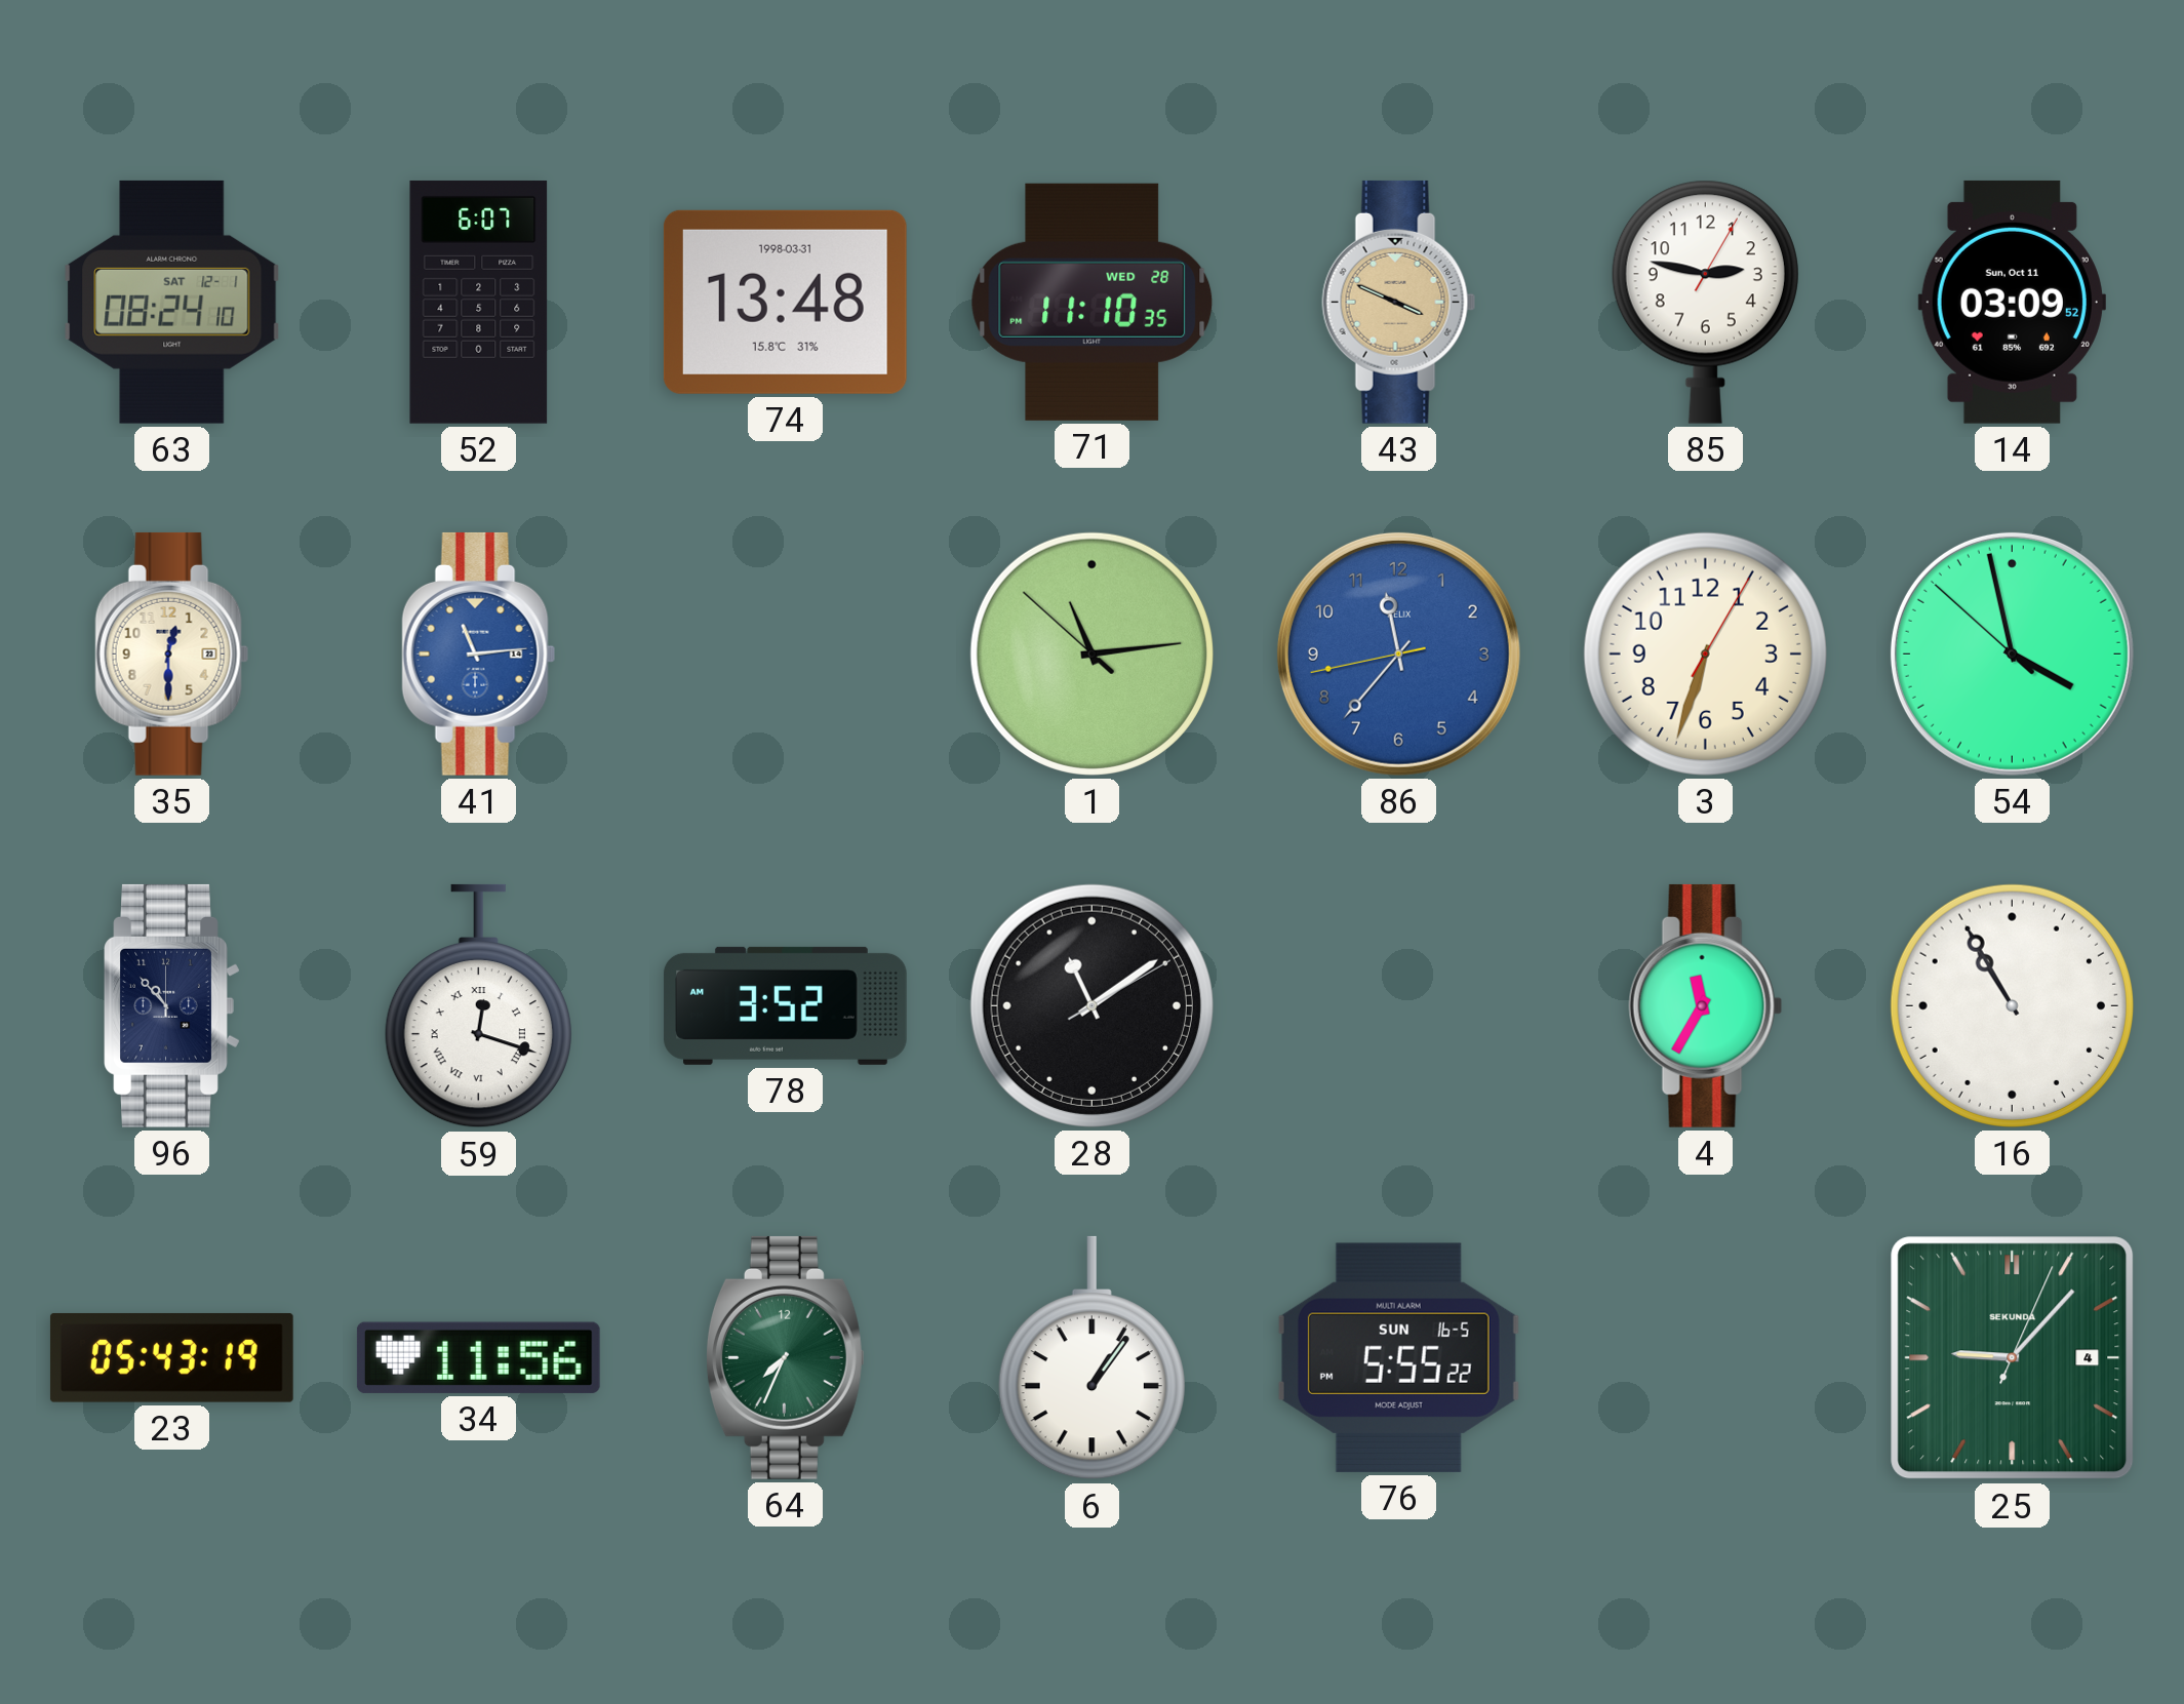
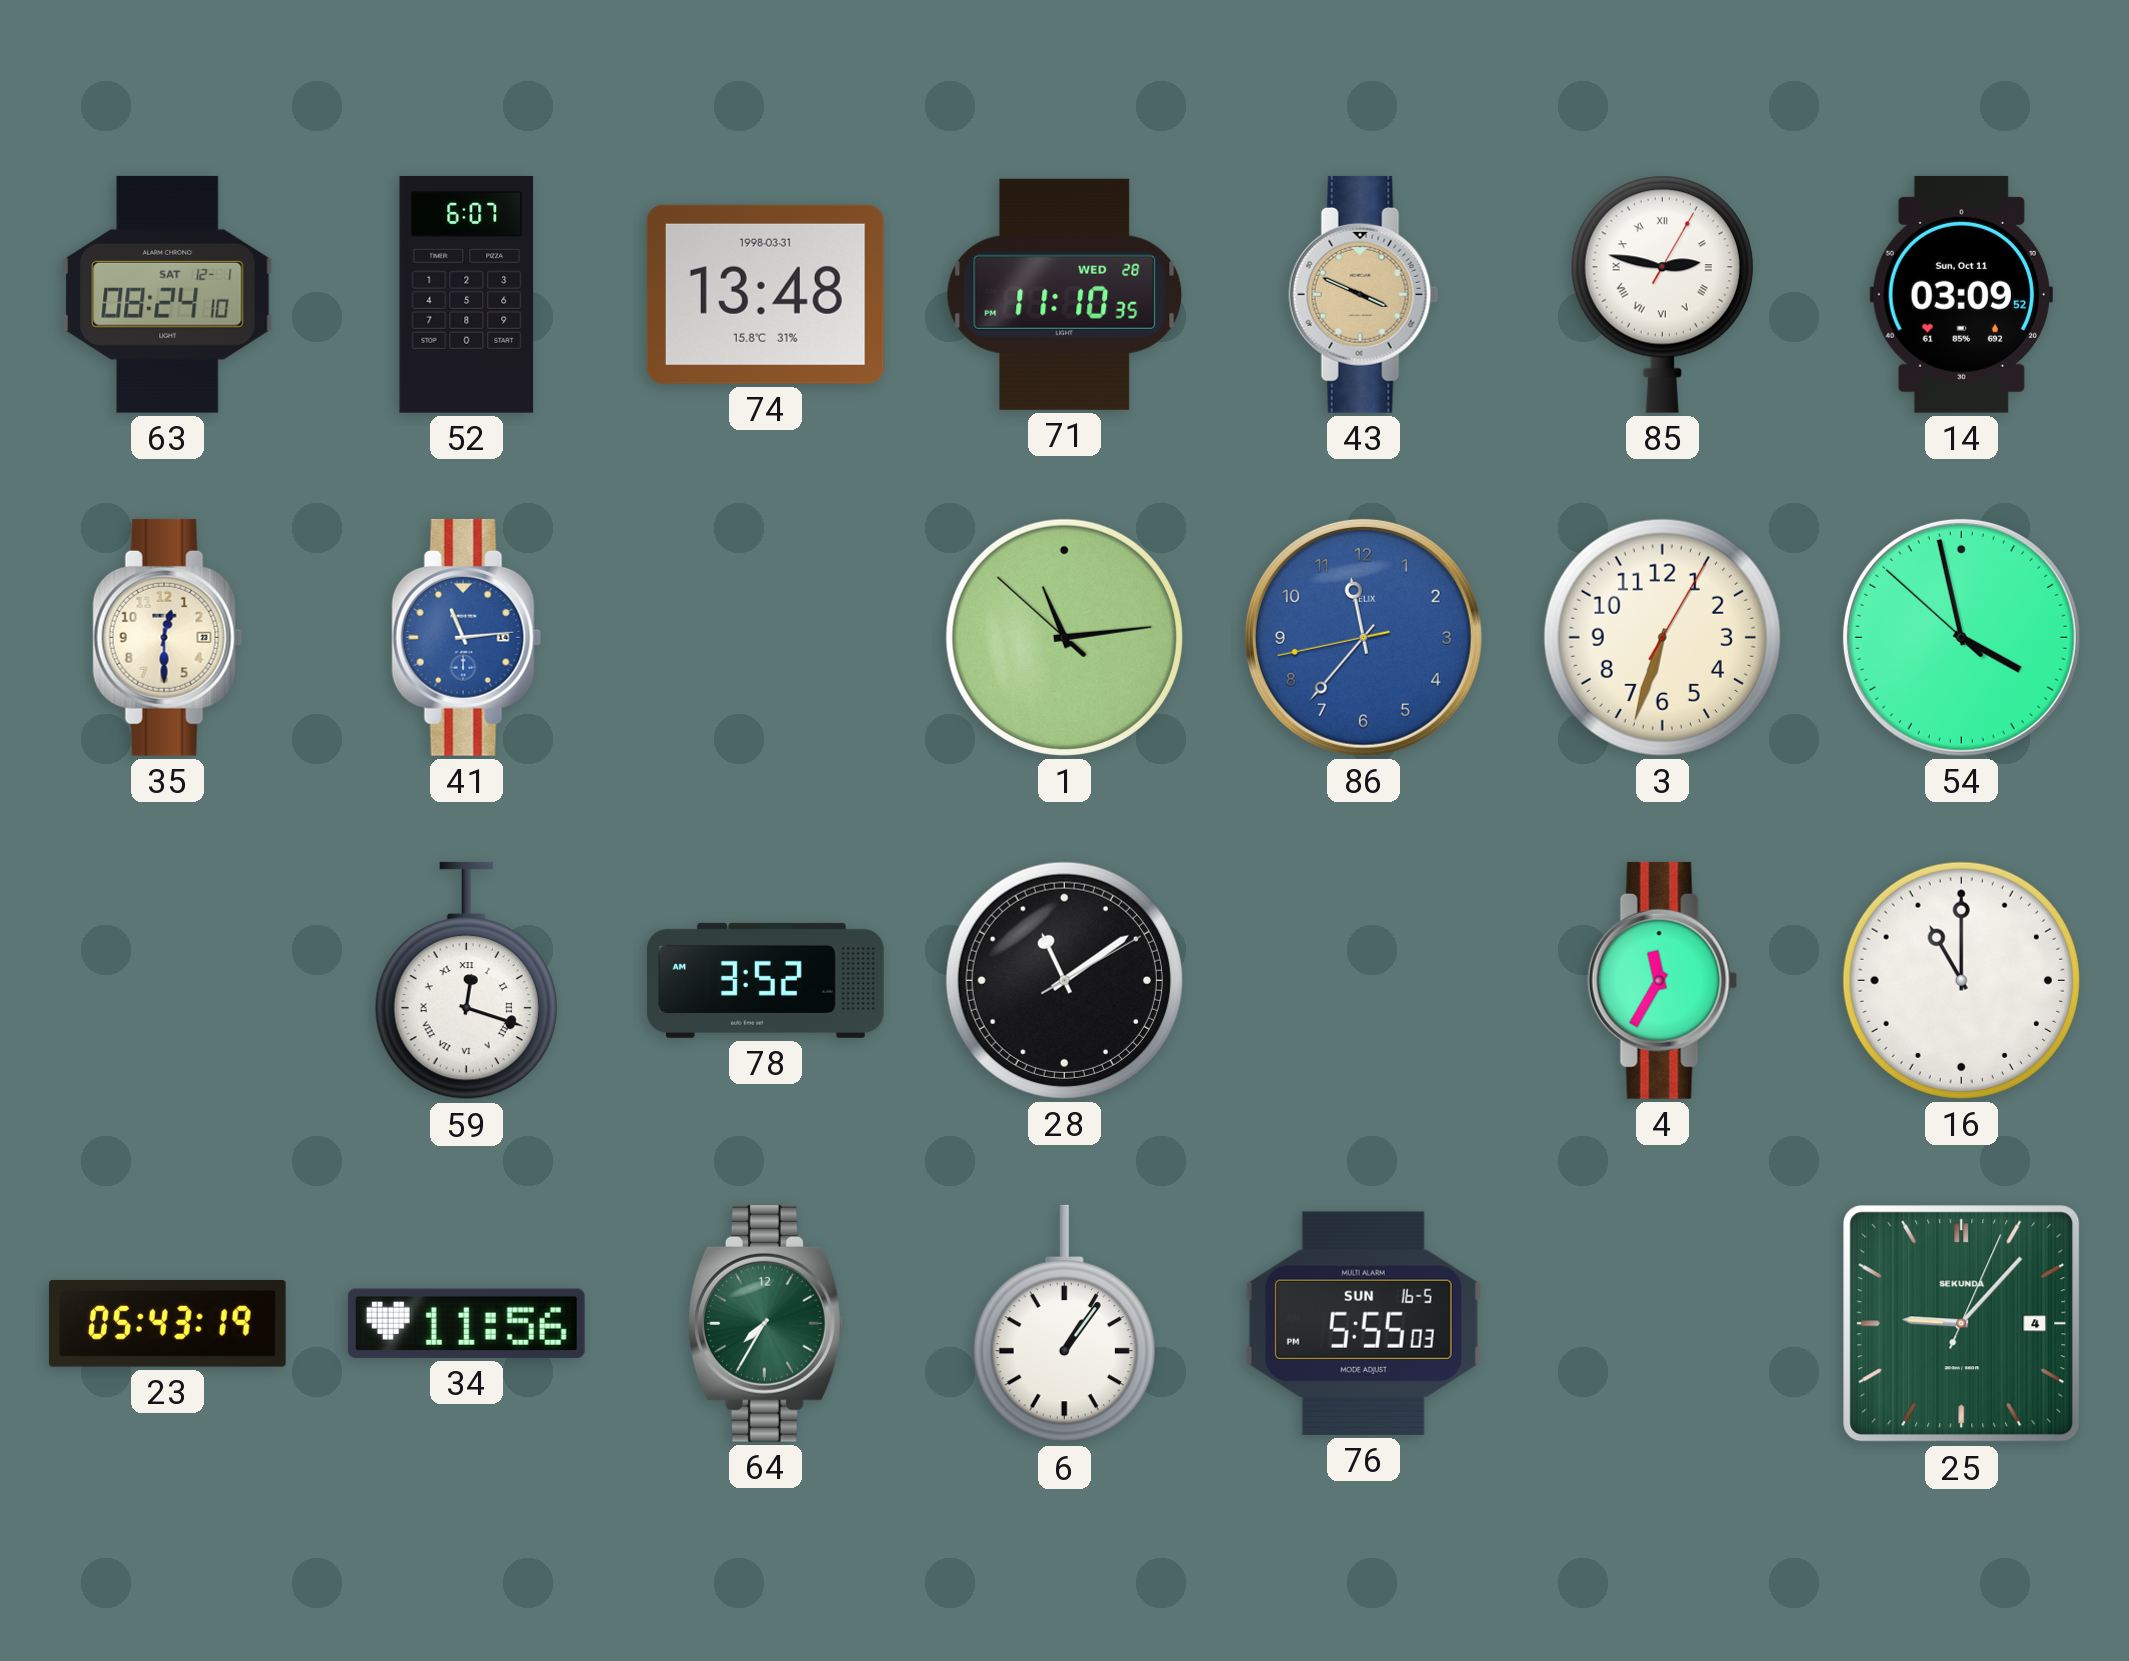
85 numerals: Arabic -> Roman
96: 10:53 -> none
16: 10:55 -> 11:00
64: 7:34 -> 7:35
76: 5:55:22 -> 5:55:03
